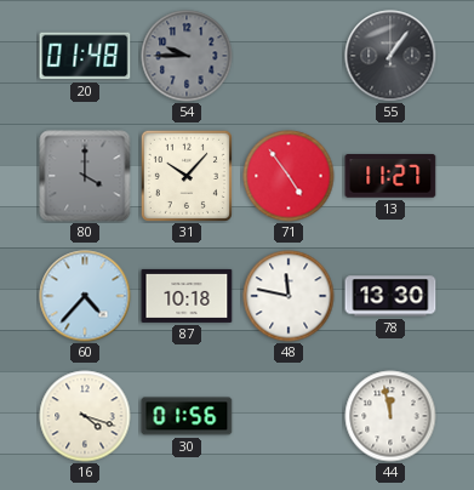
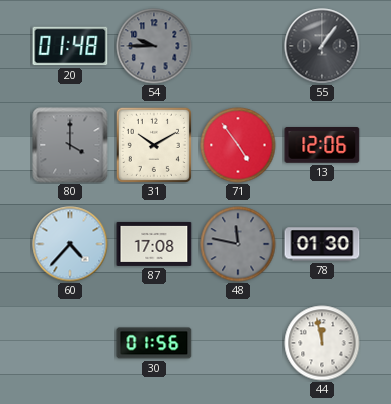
31: 10:07 -> 10:10
13: 11:27 -> 12:06
87: 10:18 -> 17:08
48 dial: white -> grey
78: 13:30 -> 01:30
16: 4:18 -> none
